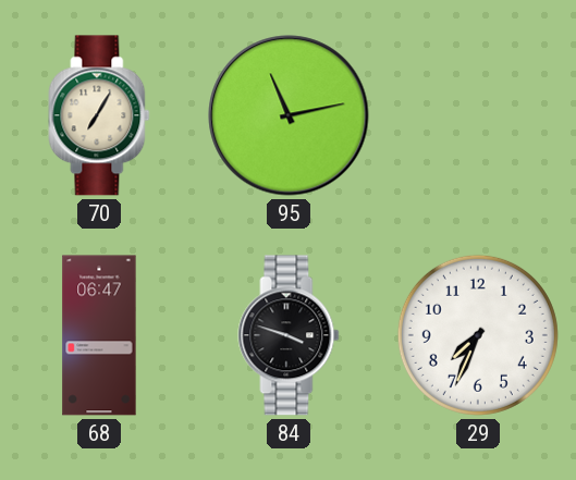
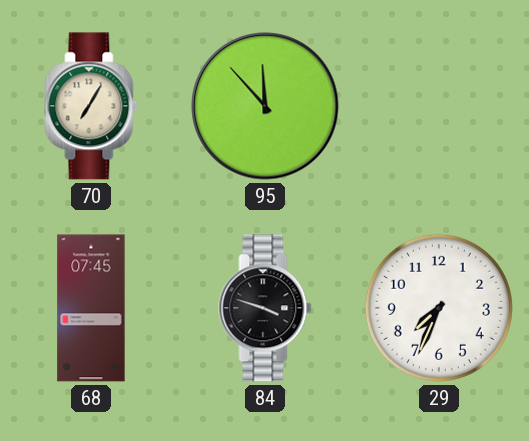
95: 11:13 -> 11:53
68: 06:47 -> 07:45
